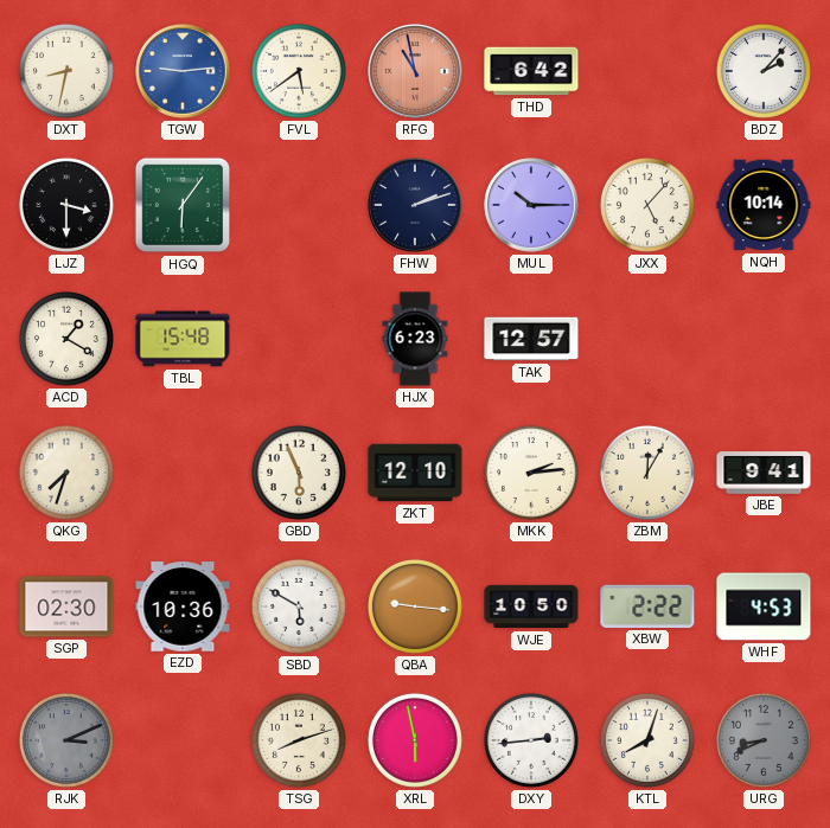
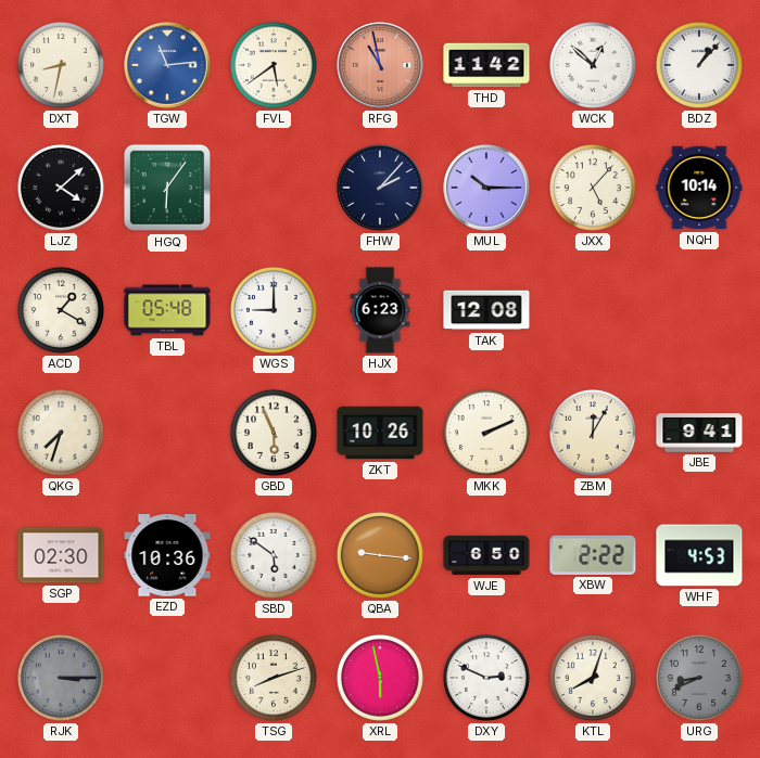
TGW: 9:14 -> 11:14
THD: 6:42 -> 11:42
WCK: none -> 12:52
BDZ: 2:07 -> 1:07
LJZ: 3:30 -> 4:08
FHW: 2:12 -> 2:07
TBL: 15:48 -> 05:48
WGS: none -> 9:00
TAK: 12:57 -> 12:08
ZKT: 12:10 -> 10:26
MKK: 2:14 -> 2:11
SBD: 5:50 -> 5:51
WJE: 10:50 -> 6:50
RJK: 3:11 -> 3:15
DXY: 2:44 -> 2:49
